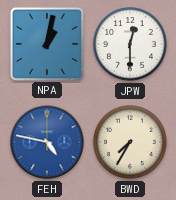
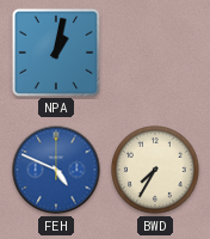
JPW: 12:30 -> none
FEH: 4:47 -> 4:49
